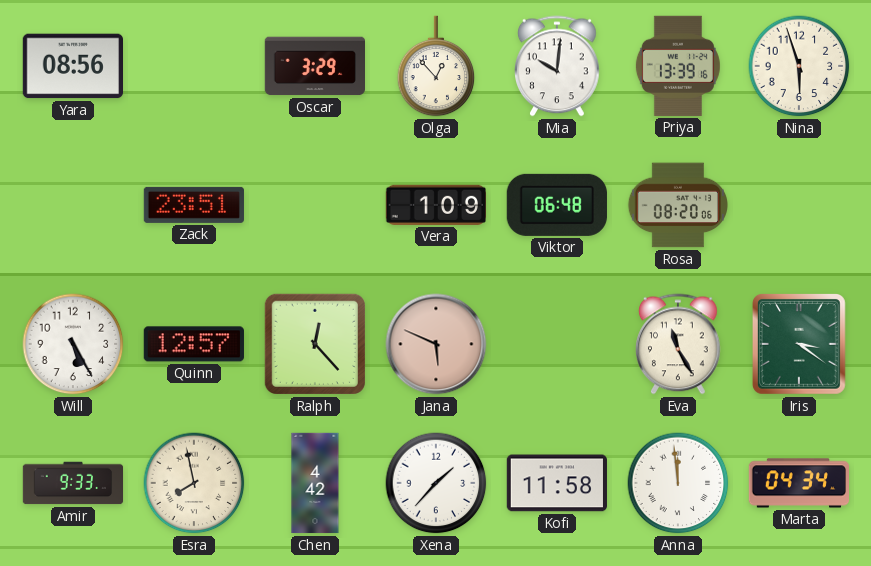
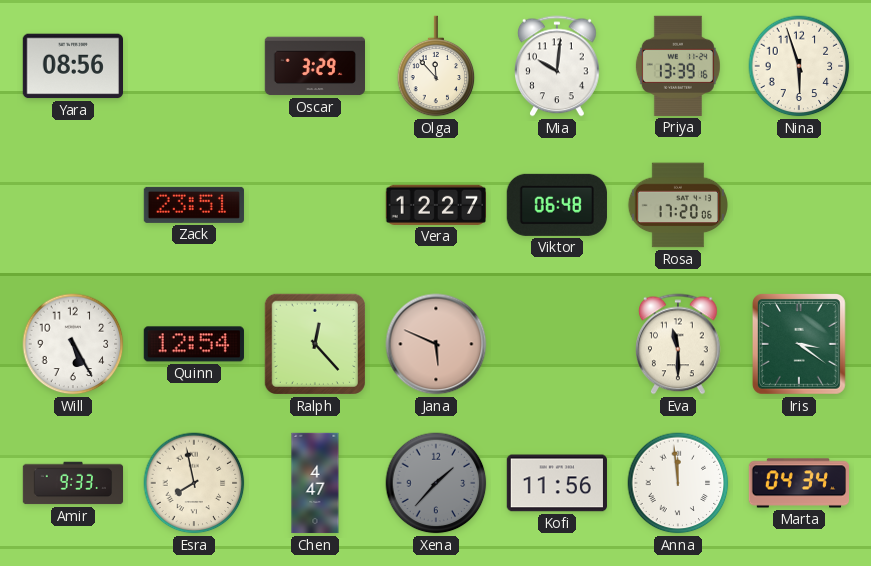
Olga: 12:53 -> 11:53
Vera: 1:09 -> 12:27
Rosa: 08:20 -> 17:20
Quinn: 12:57 -> 12:54
Eva: 11:25 -> 11:30
Chen: 4:42 -> 4:47
Xena dial: white -> grey
Kofi: 11:58 -> 11:56
